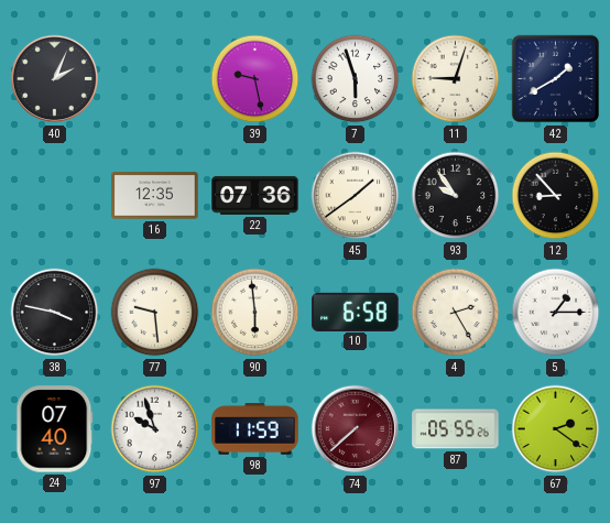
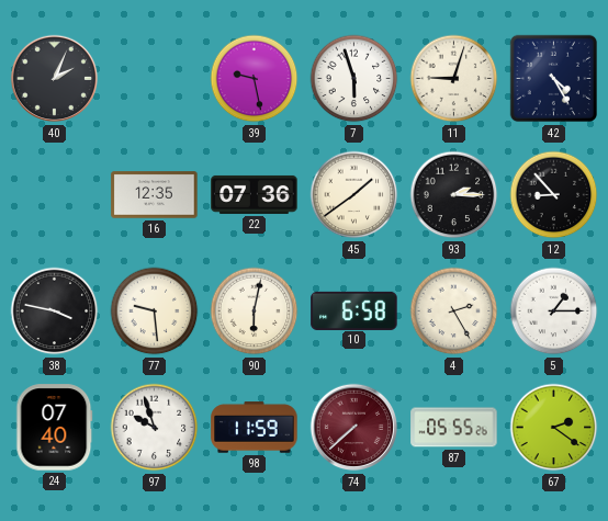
42: 1:40 -> 4:25
93: 9:54 -> 2:15
90: 5:59 -> 6:02
